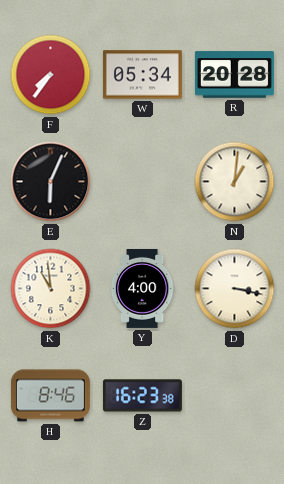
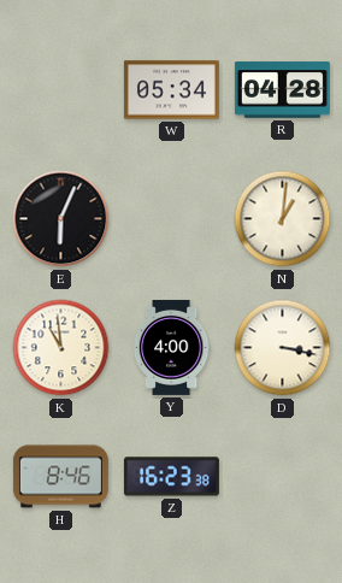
F: 7:36 -> none
R: 20:28 -> 04:28
